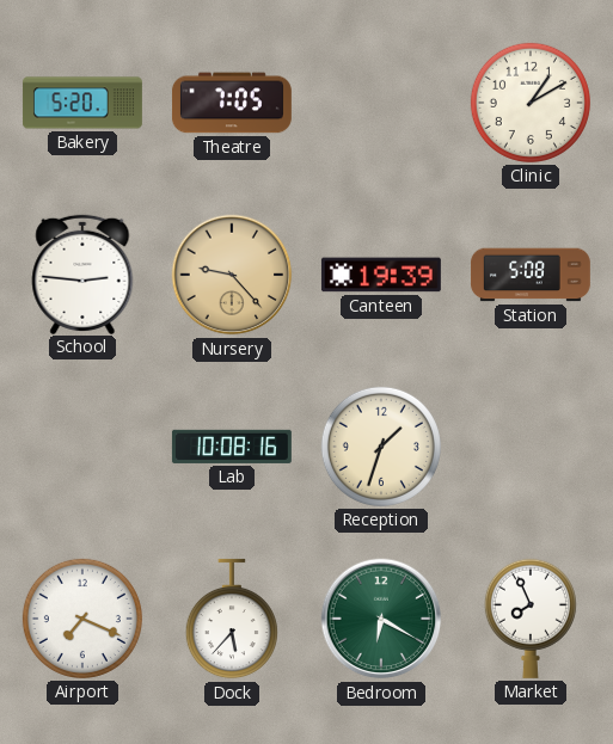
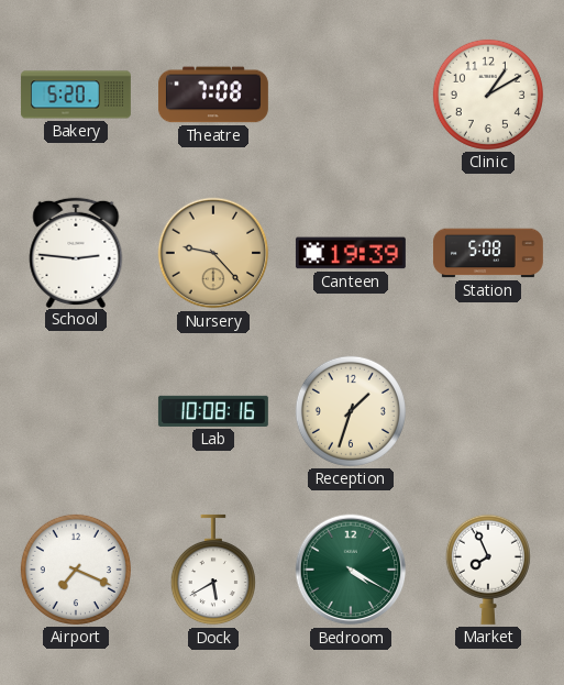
Theatre: 7:05 -> 7:08
Dock: 5:37 -> 5:40
Bedroom: 6:20 -> 4:20
